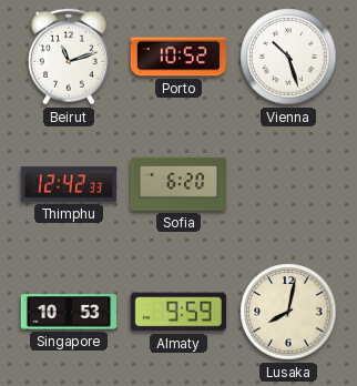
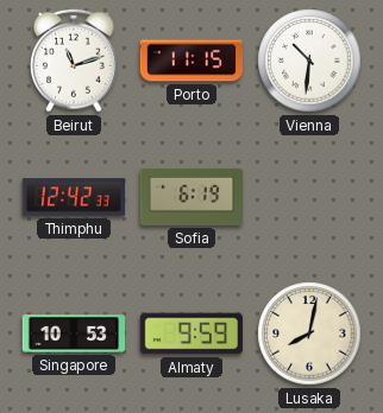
Porto: 10:52 -> 11:15
Vienna: 10:27 -> 10:31
Sofia: 6:20 -> 6:19
